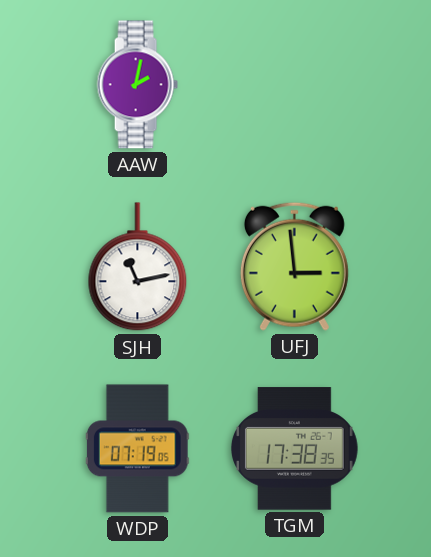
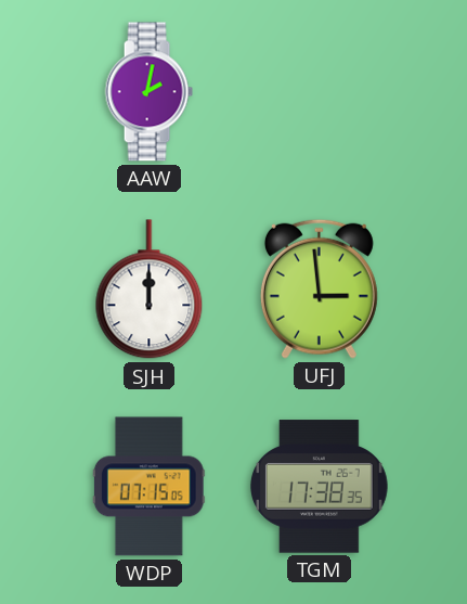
SJH: 11:13 -> 12:00
WDP: 07:19 -> 07:15
